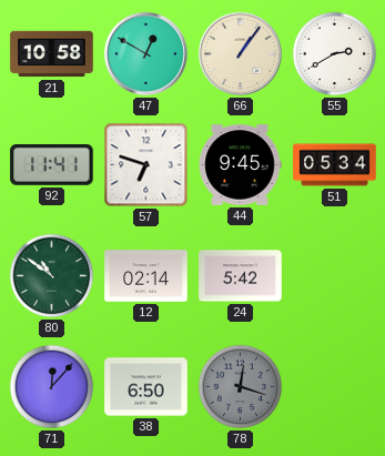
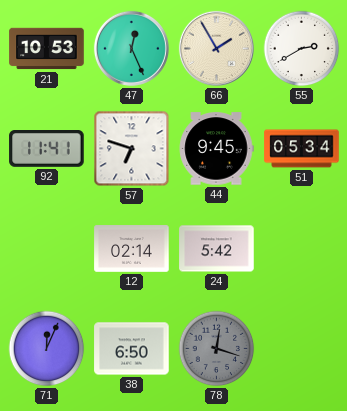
21: 10:58 -> 10:53
47: 12:50 -> 12:26
66: 1:06 -> 1:55
80: 10:51 -> none
71: 12:07 -> 12:04
